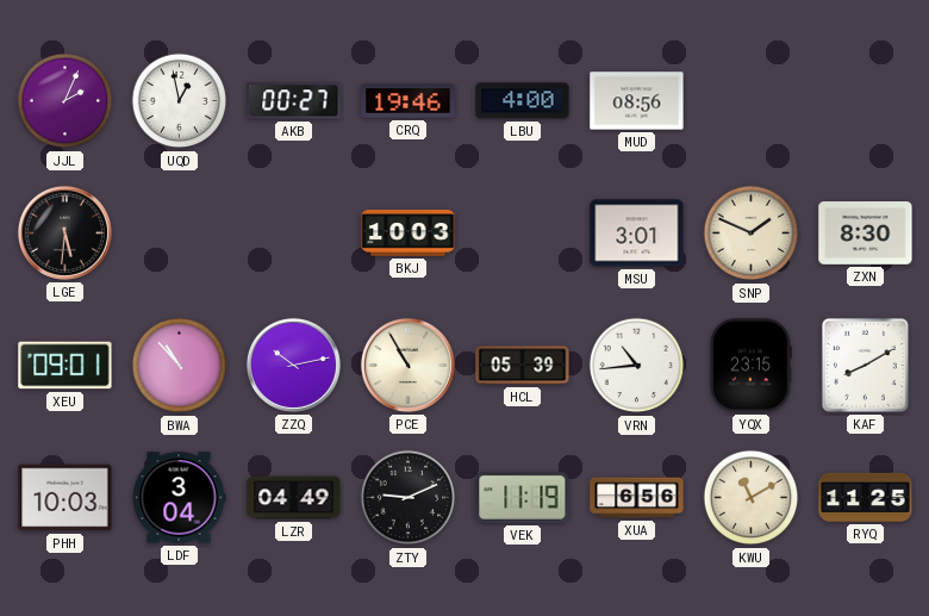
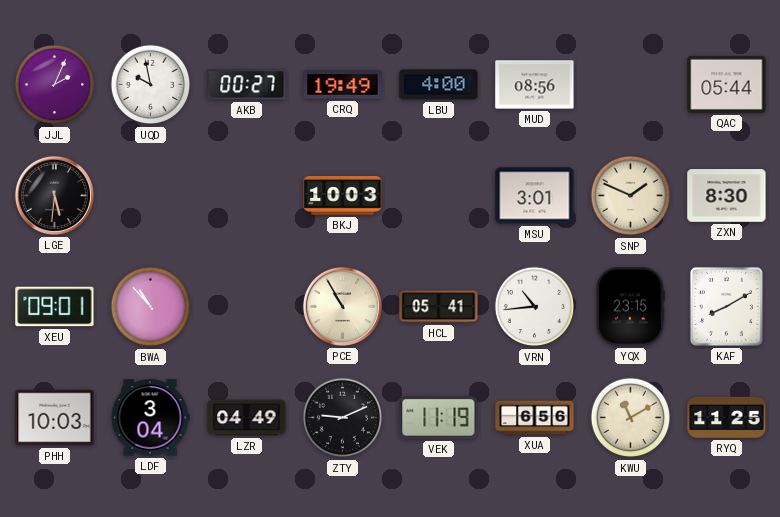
UQD: 12:58 -> 9:58
CRQ: 19:46 -> 19:49
QAC: none -> 05:44
ZZQ: 10:13 -> none
HCL: 05:39 -> 05:41
